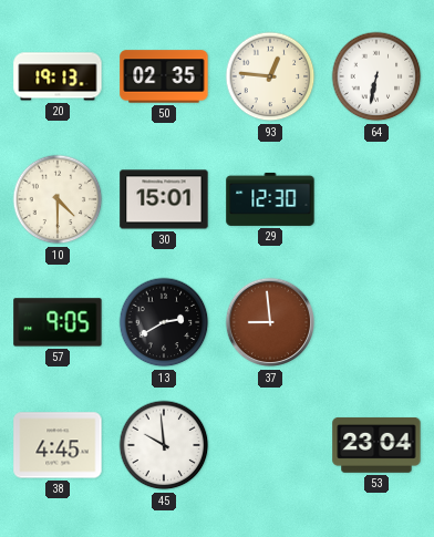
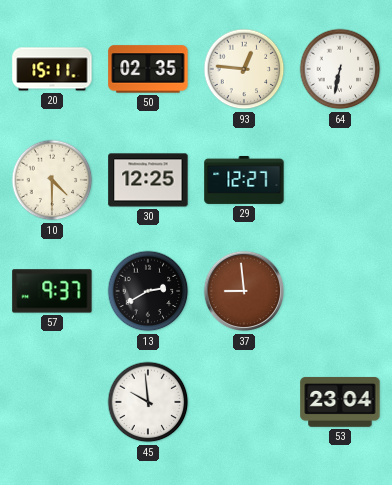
20: 19:13 -> 15:11
30: 15:01 -> 12:25
29: 12:30 -> 12:27
57: 9:05 -> 9:37
38: 4:45 -> none
